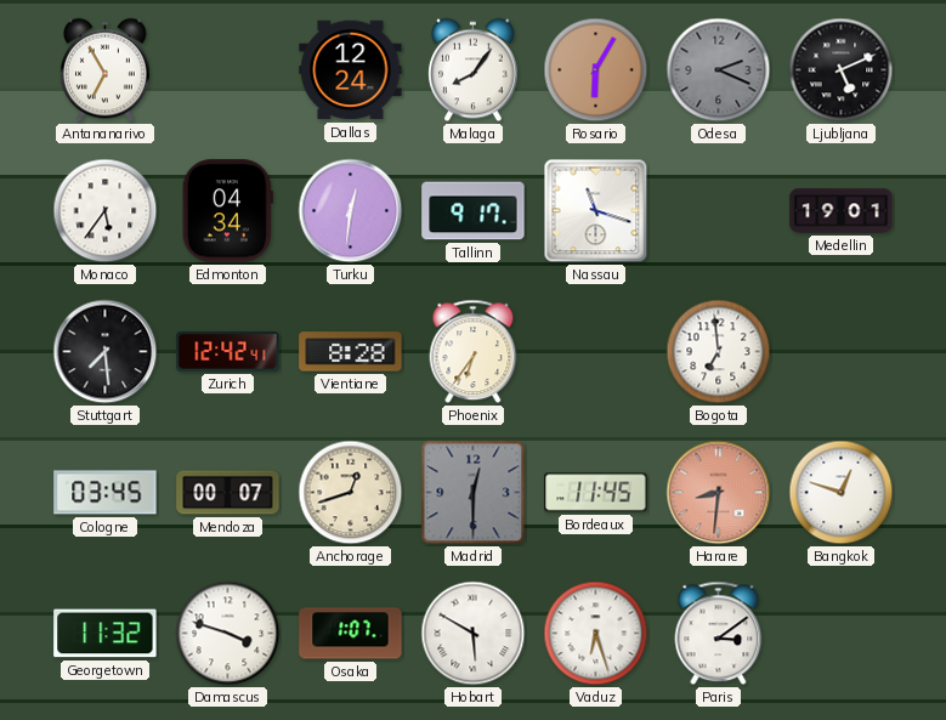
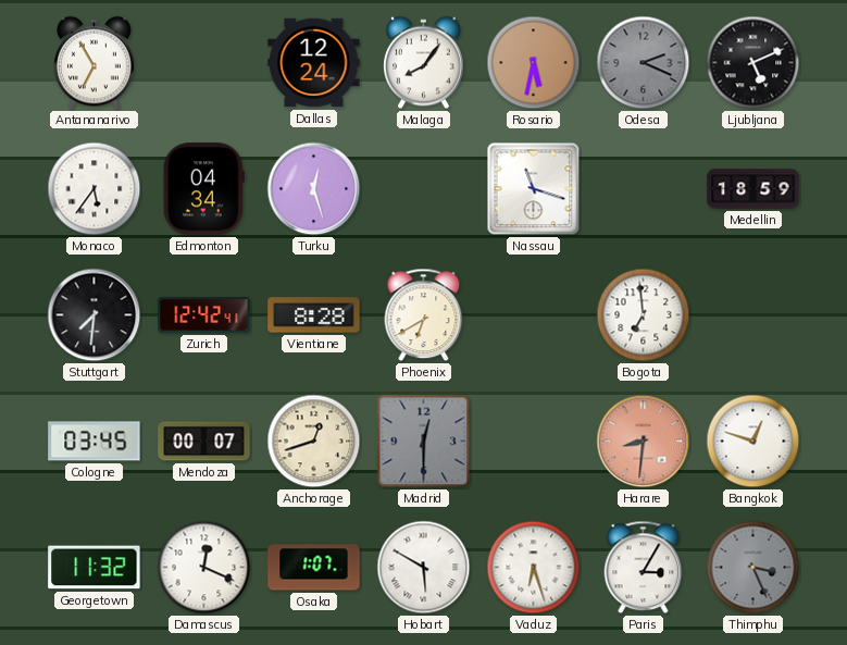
Rosario: 6:05 -> 5:32
Turku: 12:31 -> 12:27
Tallinn: 9:17 -> none
Medellin: 19:01 -> 18:59
Stuttgart: 7:29 -> 7:31
Phoenix: 6:36 -> 6:40
Bordeaux: 11:45 -> none
Damascus: 3:48 -> 12:19
Paris: 3:09 -> 3:05
Thimphu: none -> 3:26
